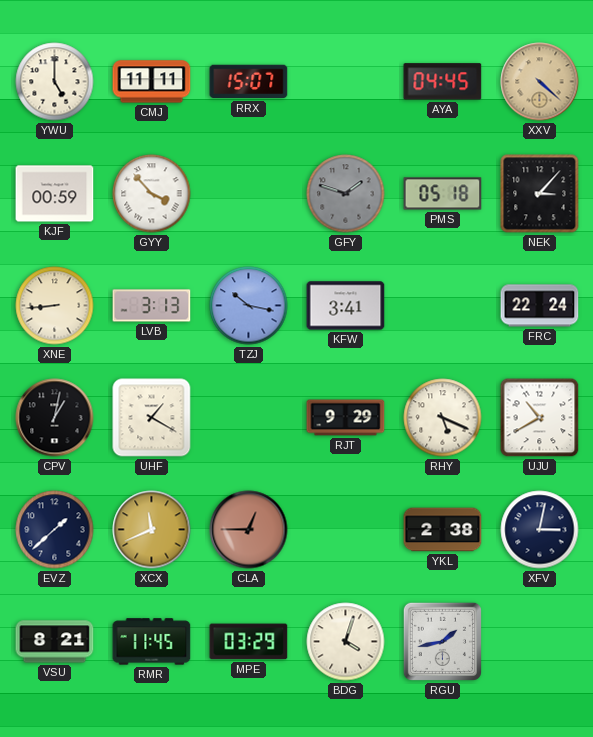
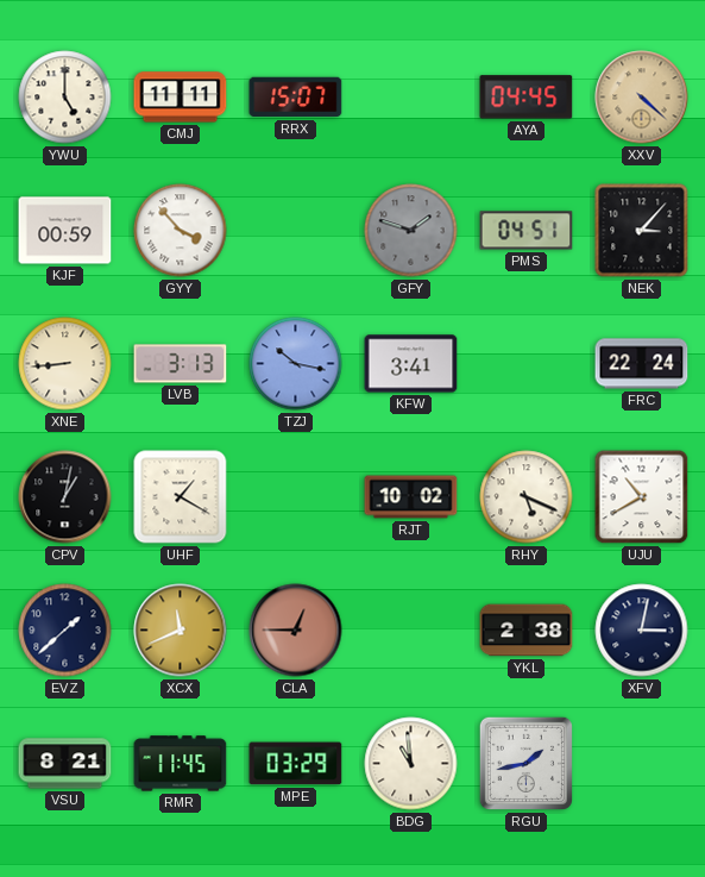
PMS: 05:18 -> 04:51
RJT: 9:29 -> 10:02
BDG: 4:03 -> 10:59
